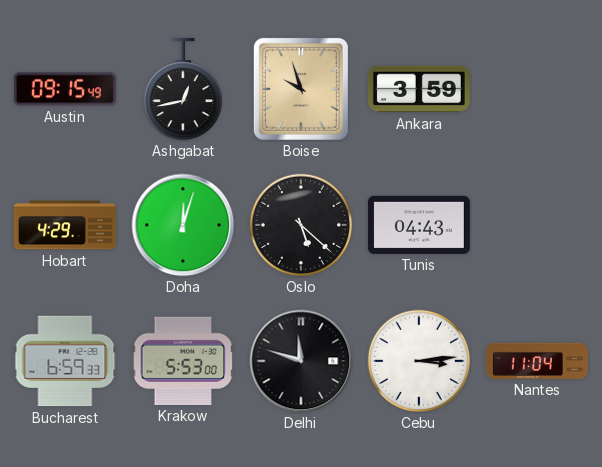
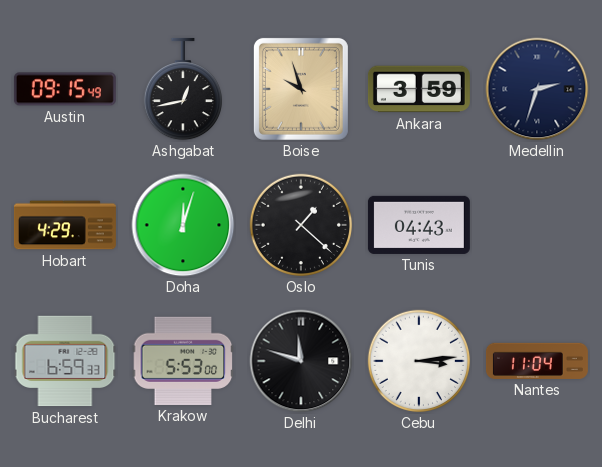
Medellin: none -> 2:33
Oslo: 5:22 -> 1:22
